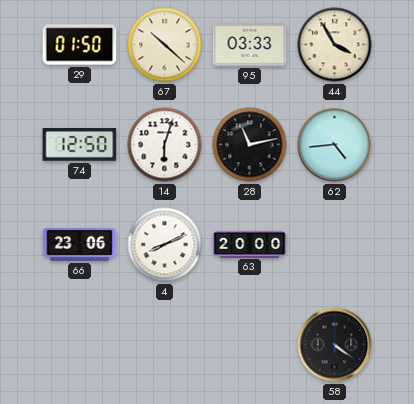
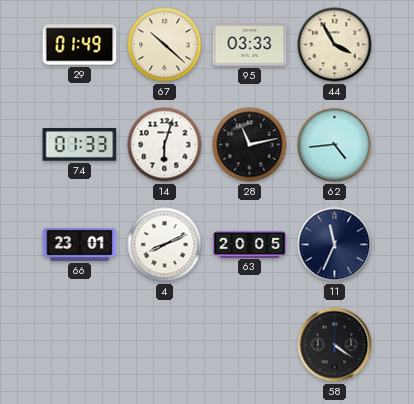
29: 01:50 -> 01:49
74: 12:50 -> 01:33
66: 23:06 -> 23:01
63: 20:00 -> 20:05
11: none -> 11:34
